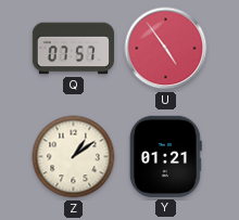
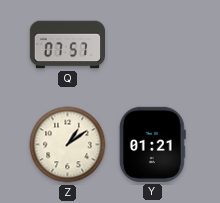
U: 4:54 -> none
